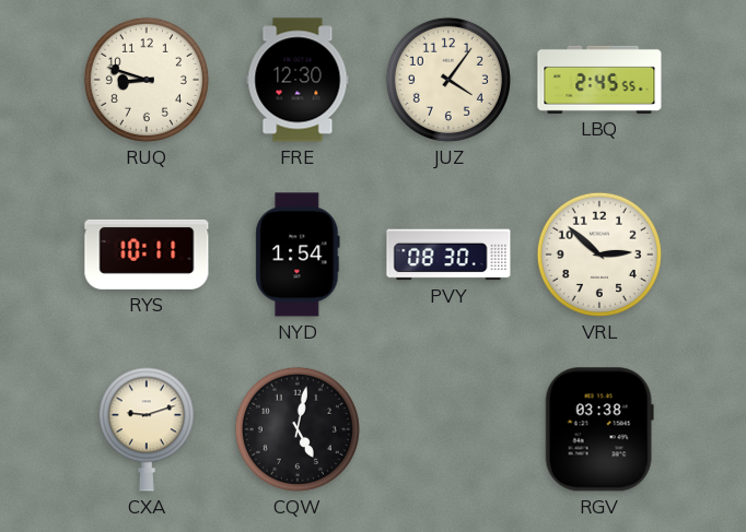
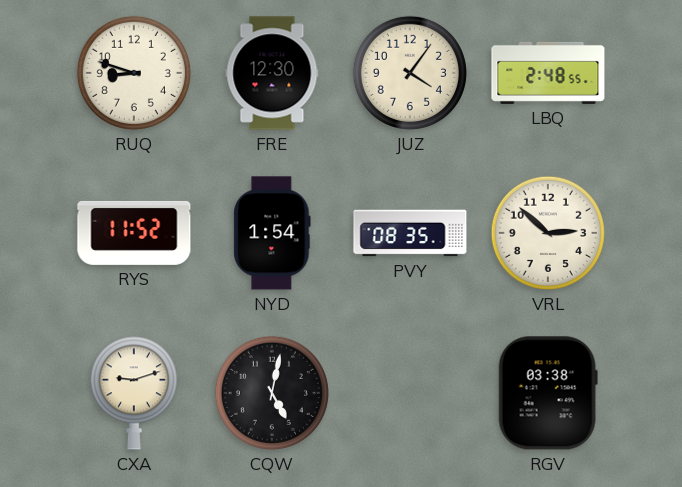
LBQ: 2:45 -> 2:48
RYS: 10:11 -> 11:52
PVY: 08:30 -> 08:35
